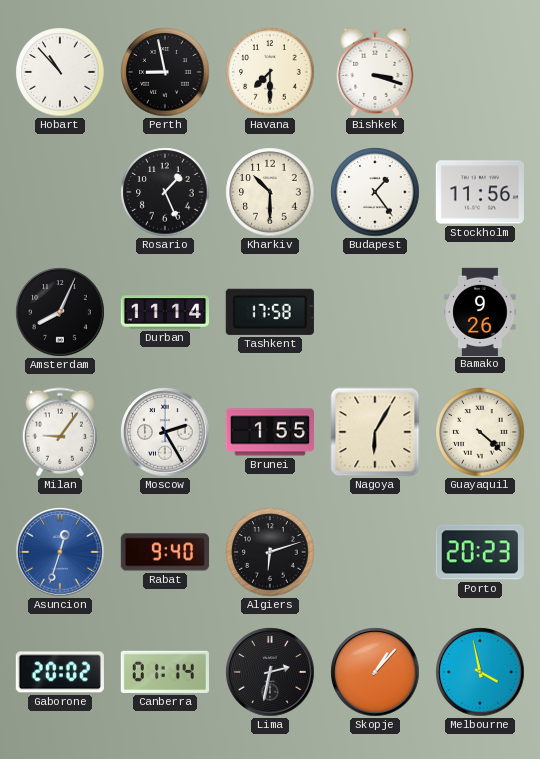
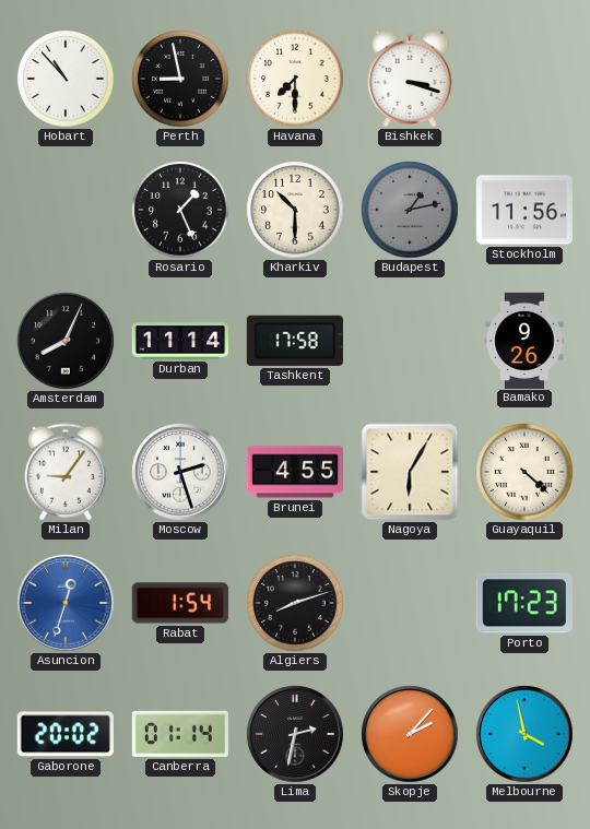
Budapest: 1:24 -> 1:13
Budapest dial: white -> grey
Moscow: 2:25 -> 2:27
Brunei: 1:55 -> 4:55
Rabat: 9:40 -> 1:54
Algiers: 6:12 -> 8:12
Porto: 20:23 -> 17:23
Skopje: 1:07 -> 2:07
